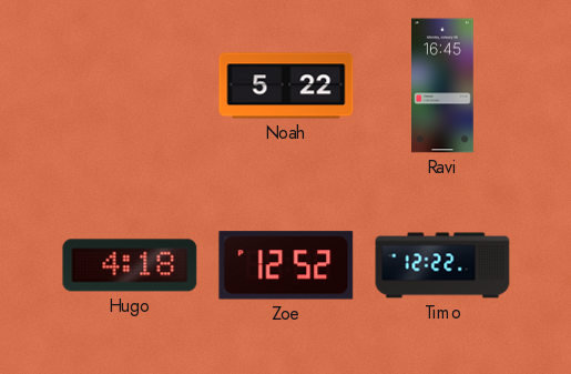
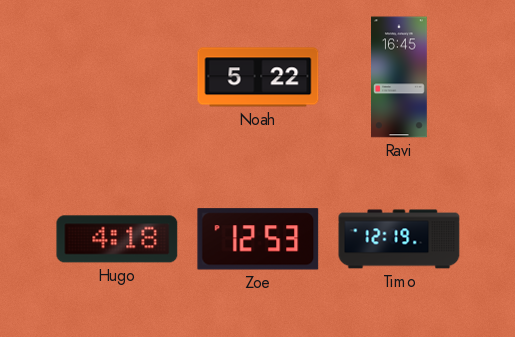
Zoe: 12:52 -> 12:53
Timo: 12:22 -> 12:19
